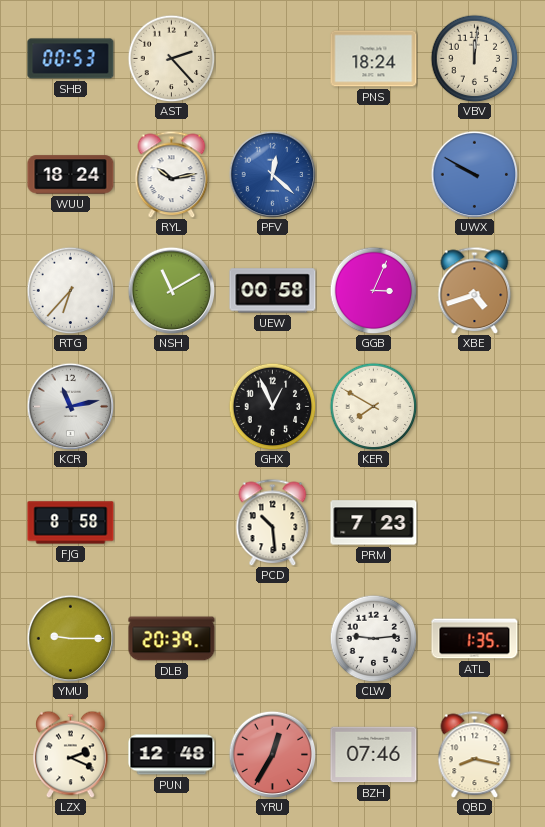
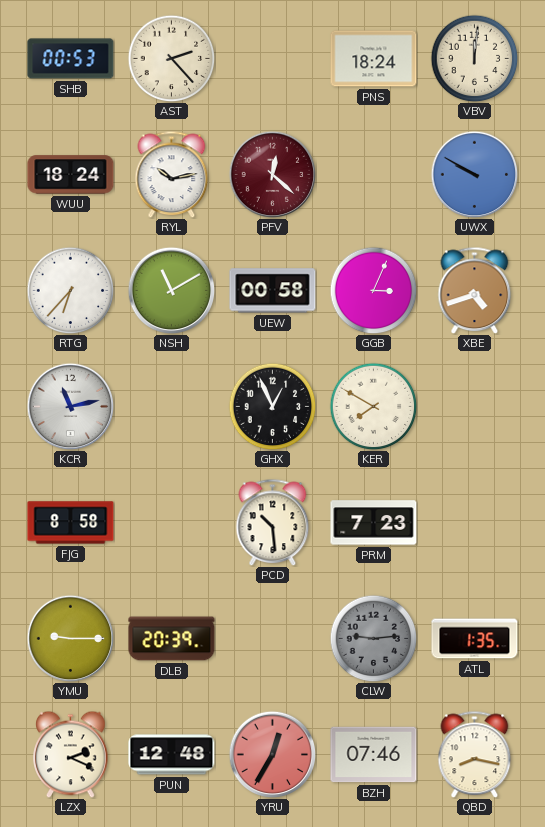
PFV dial: blue -> burgundy
CLW dial: white -> grey
